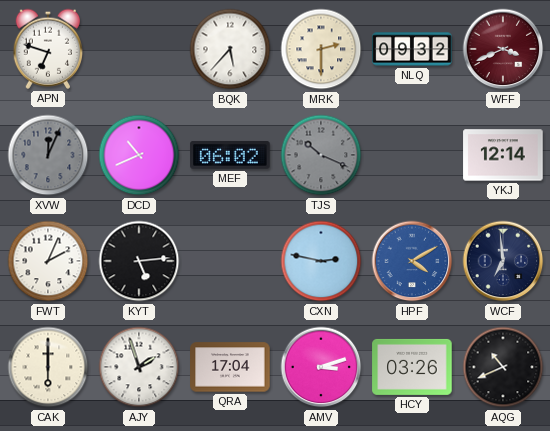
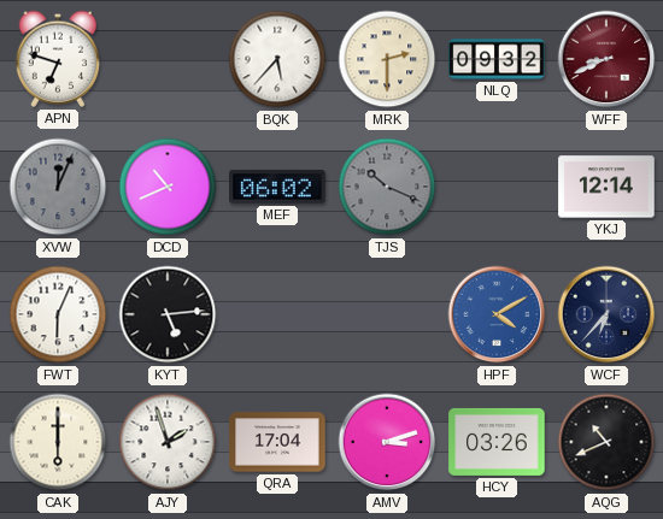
WFF: 3:41 -> 8:41
FWT: 2:04 -> 6:04
CXN: 2:47 -> none
WCF: 6:59 -> 6:37
